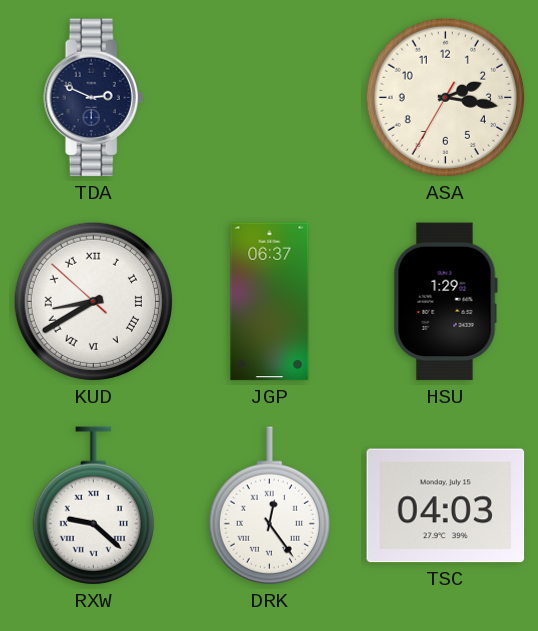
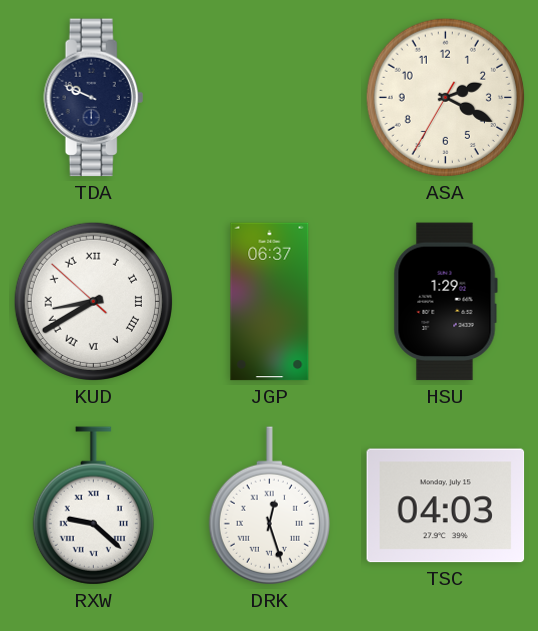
TDA: 2:49 -> 9:49
ASA: 2:16 -> 2:19
DRK: 12:24 -> 12:27
